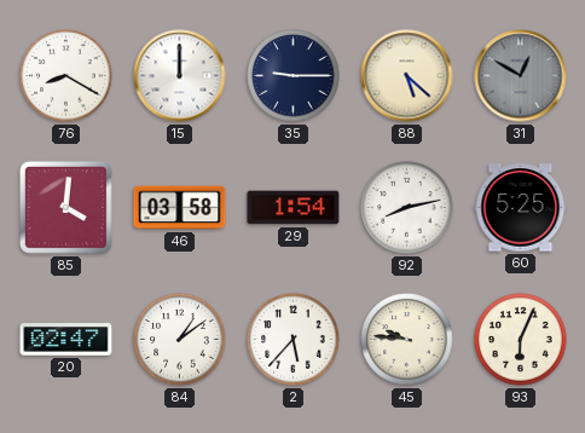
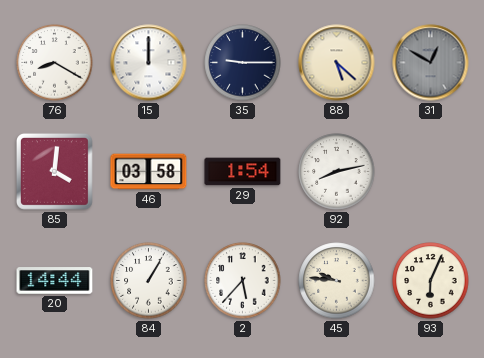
60: 5:25 -> none
20: 02:47 -> 14:44
84: 1:09 -> 1:05
